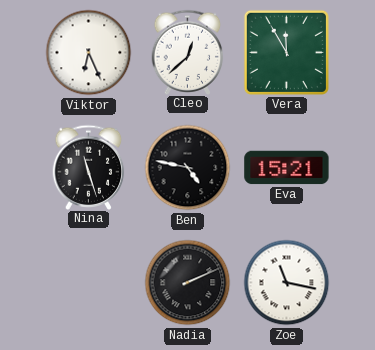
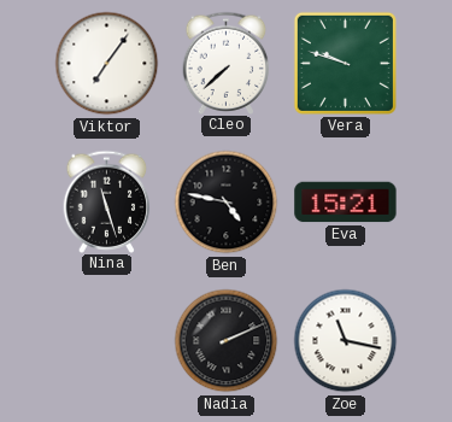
Viktor: 6:26 -> 7:06
Cleo: 12:38 -> 7:38
Vera: 11:55 -> 9:48
